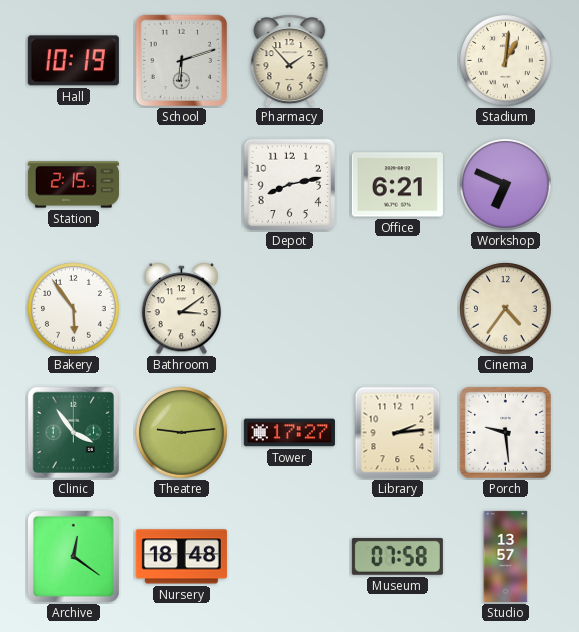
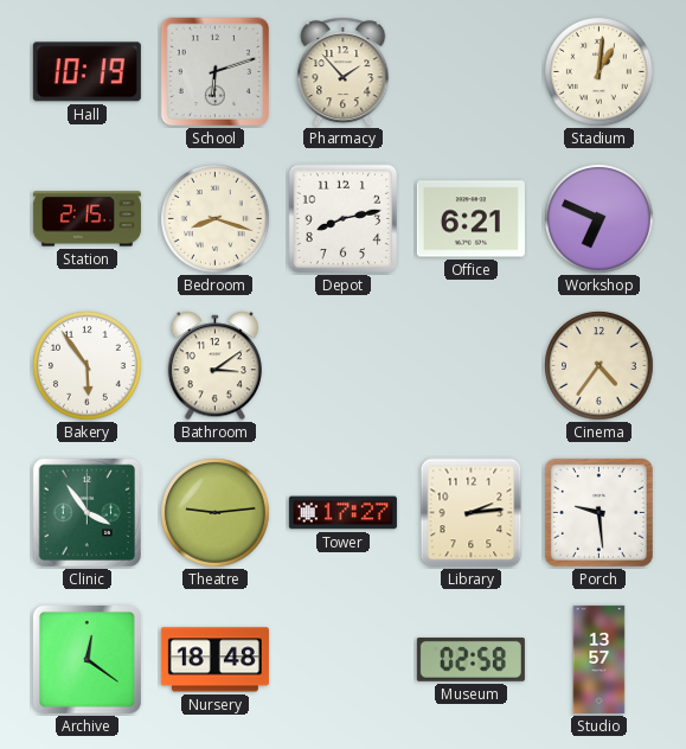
Bedroom: none -> 8:18
Museum: 07:58 -> 02:58
